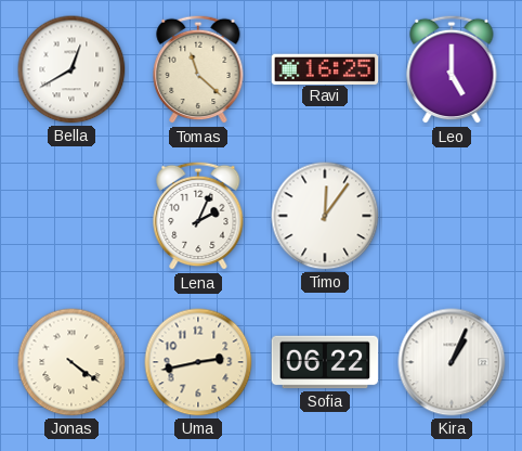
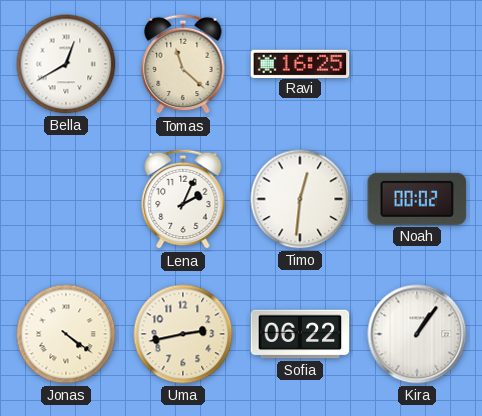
Leo: 5:00 -> none
Timo: 12:06 -> 12:31
Noah: none -> 00:02
Kira: 1:04 -> 1:06
